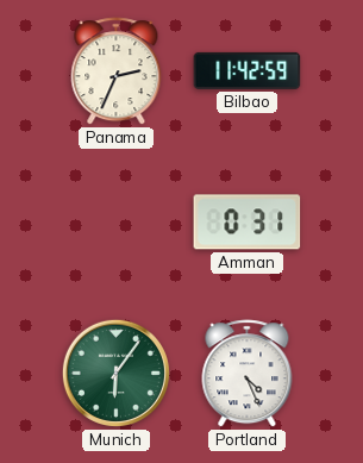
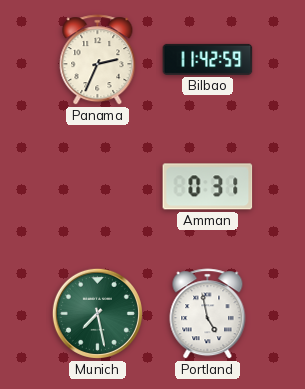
Munich: 6:06 -> 7:28
Portland: 4:26 -> 4:58
